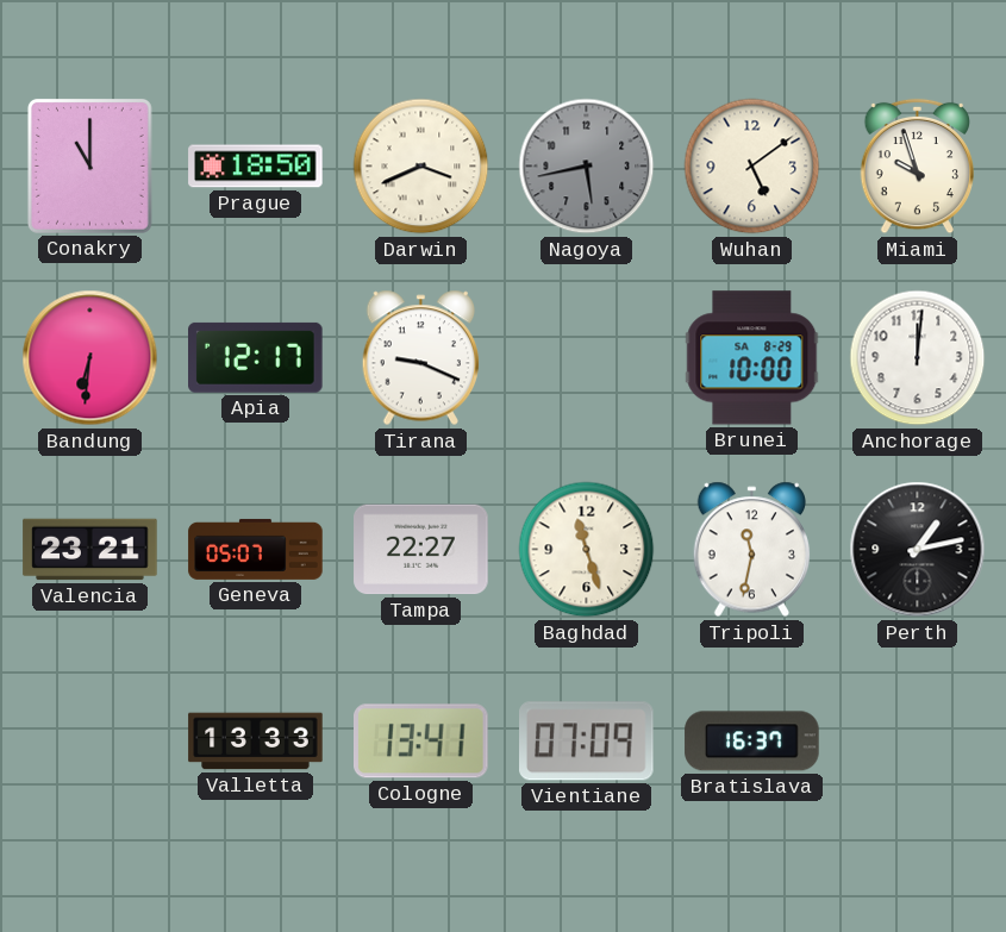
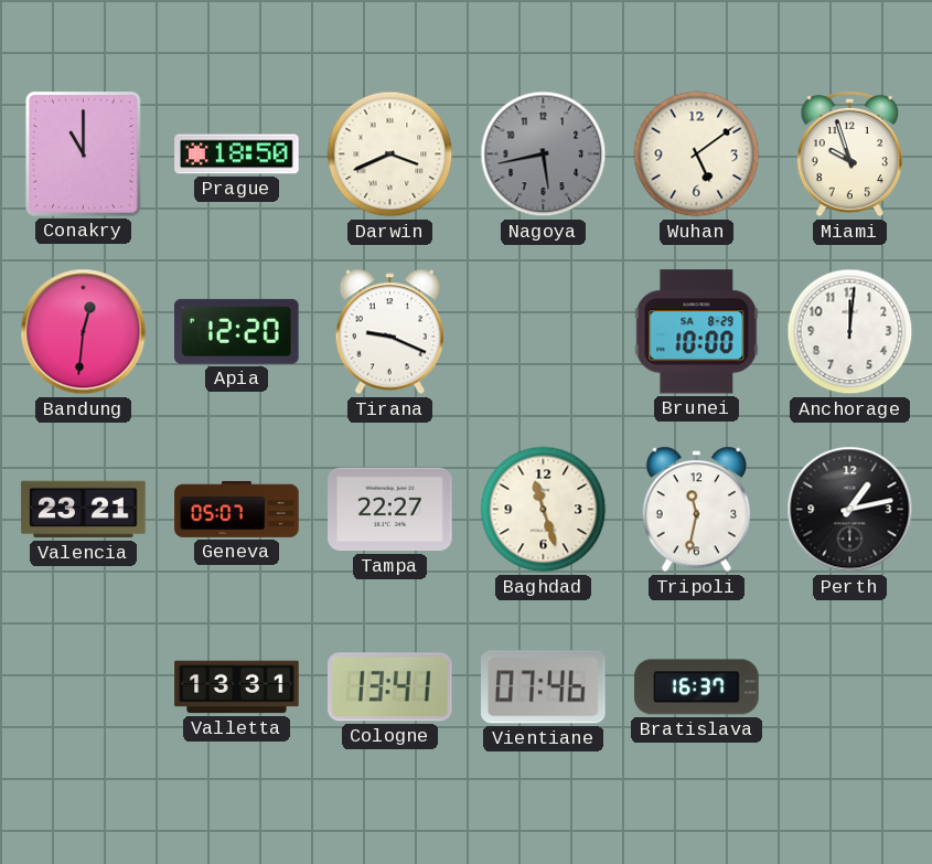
Bandung: 6:31 -> 12:31
Apia: 12:17 -> 12:20
Valletta: 13:33 -> 13:31
Vientiane: 07:09 -> 07:46
